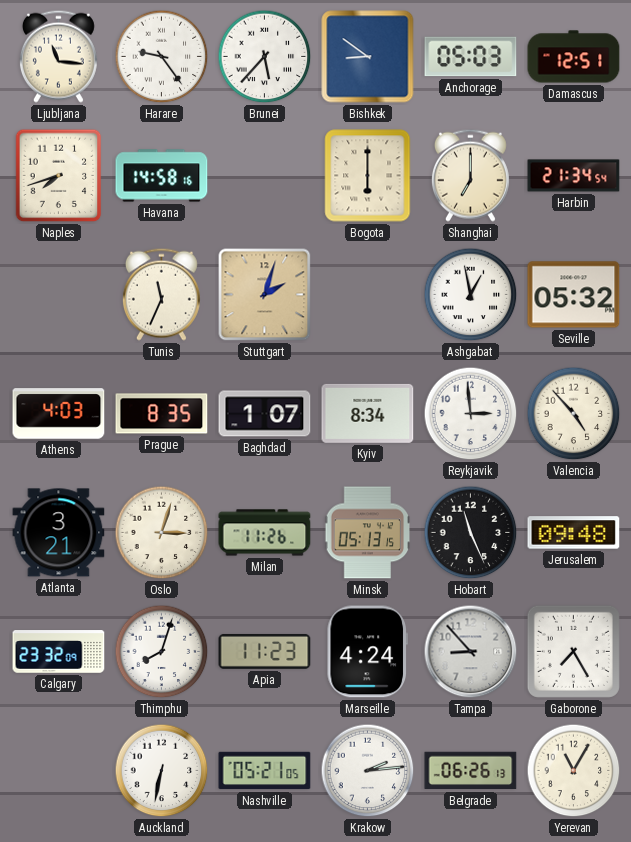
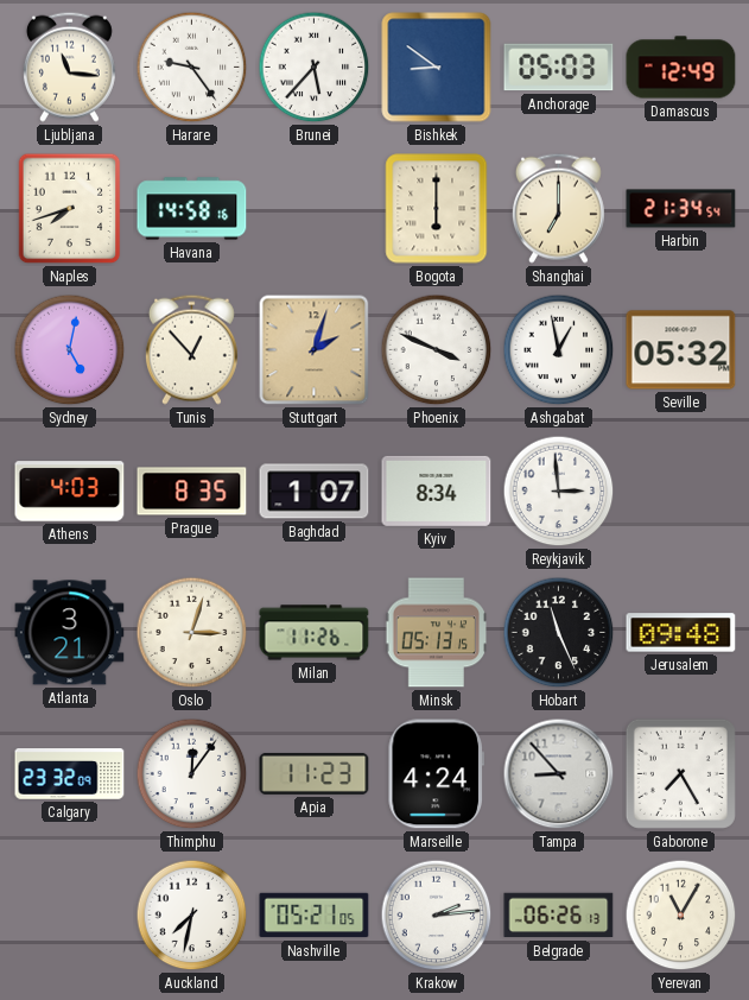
Damascus: 12:51 -> 12:49
Sydney: none -> 5:02
Tunis: 11:34 -> 12:53
Phoenix: none -> 3:49
Valencia: 4:53 -> none
Thimphu: 8:03 -> 12:06
Auckland: 6:32 -> 7:32
